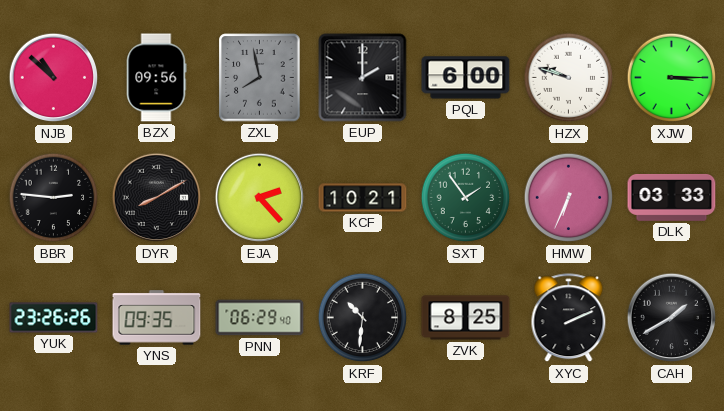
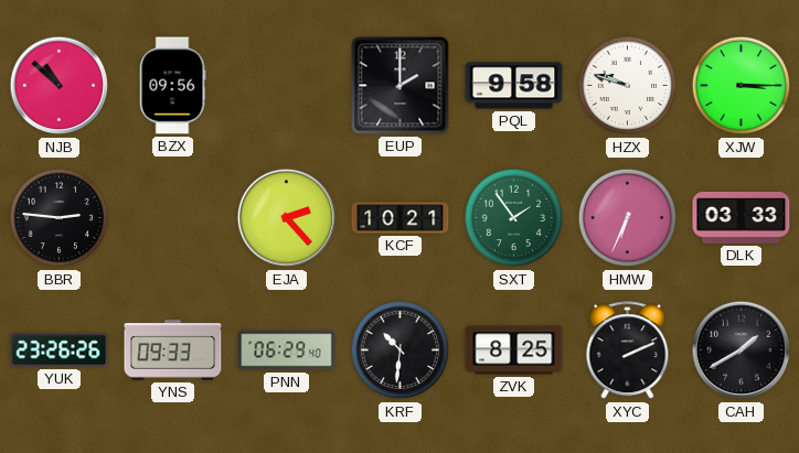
ZXL: 7:58 -> none
PQL: 6:00 -> 9:58
DYR: 8:10 -> none
YNS: 09:35 -> 09:33
